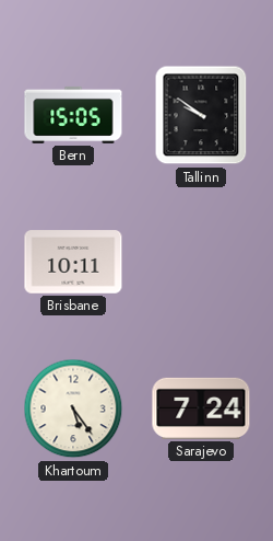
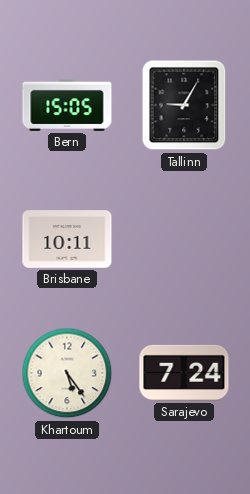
Tallinn: 9:51 -> 9:05
